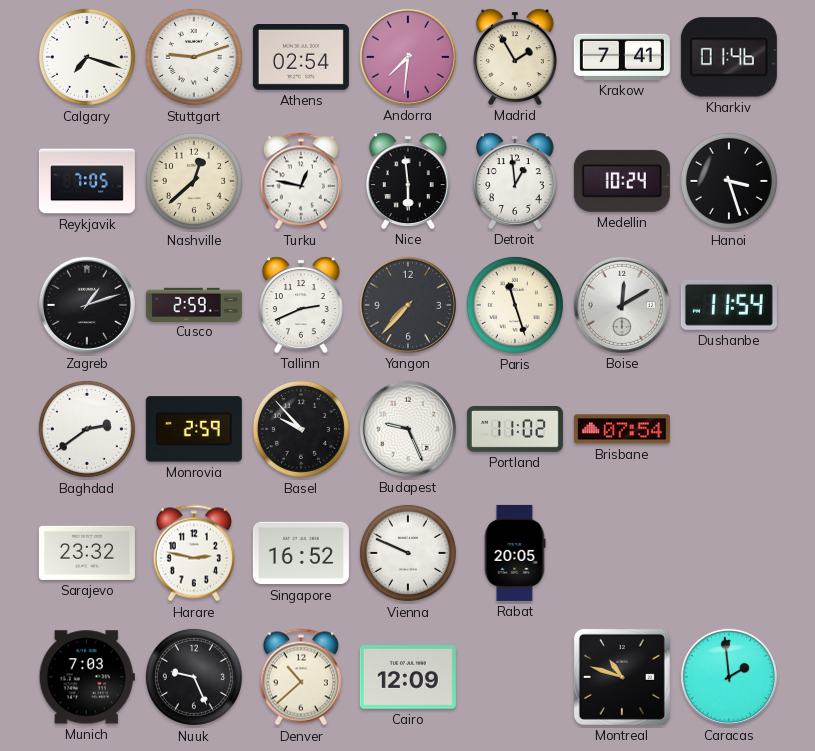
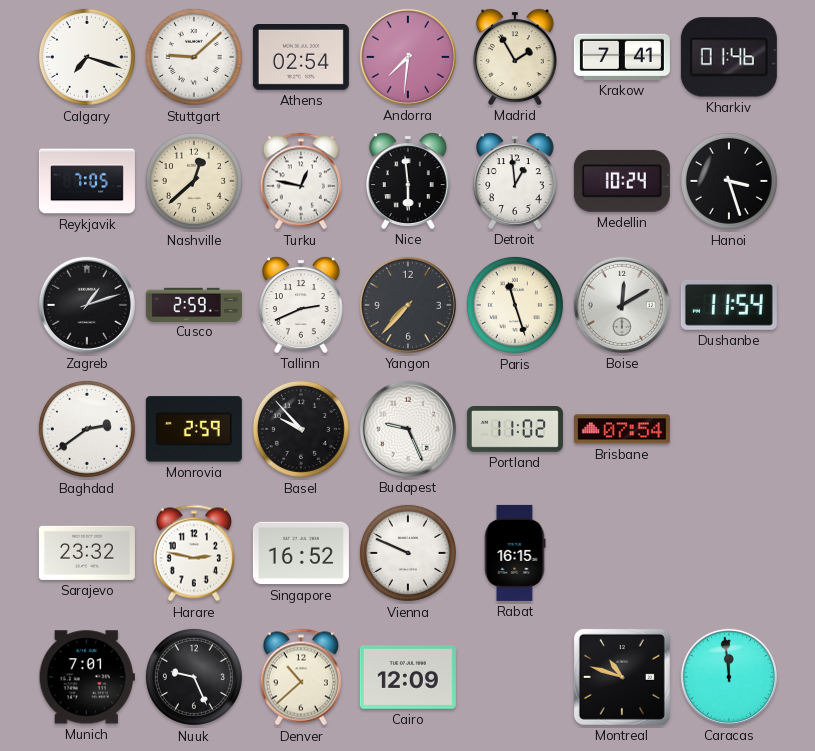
Stuttgart: 9:12 -> 9:08
Rabat: 20:05 -> 16:15
Munich: 7:03 -> 7:01
Caracas: 1:59 -> 11:59
